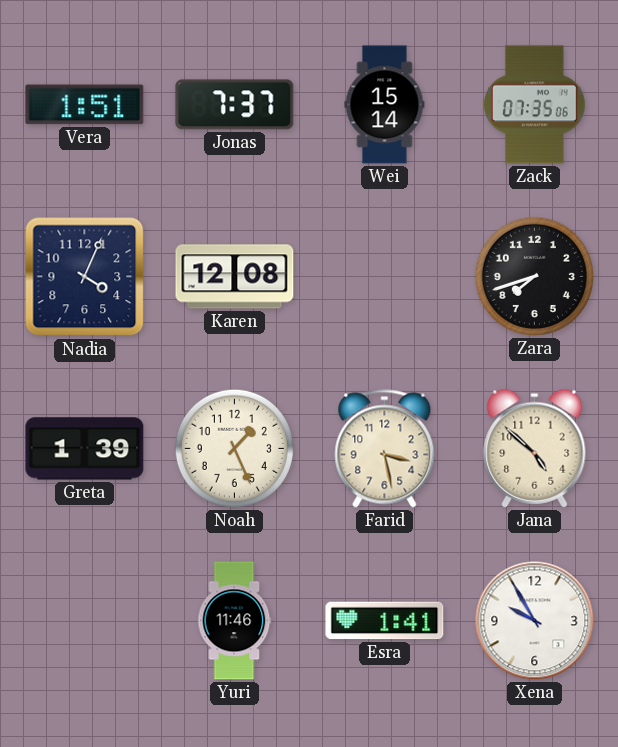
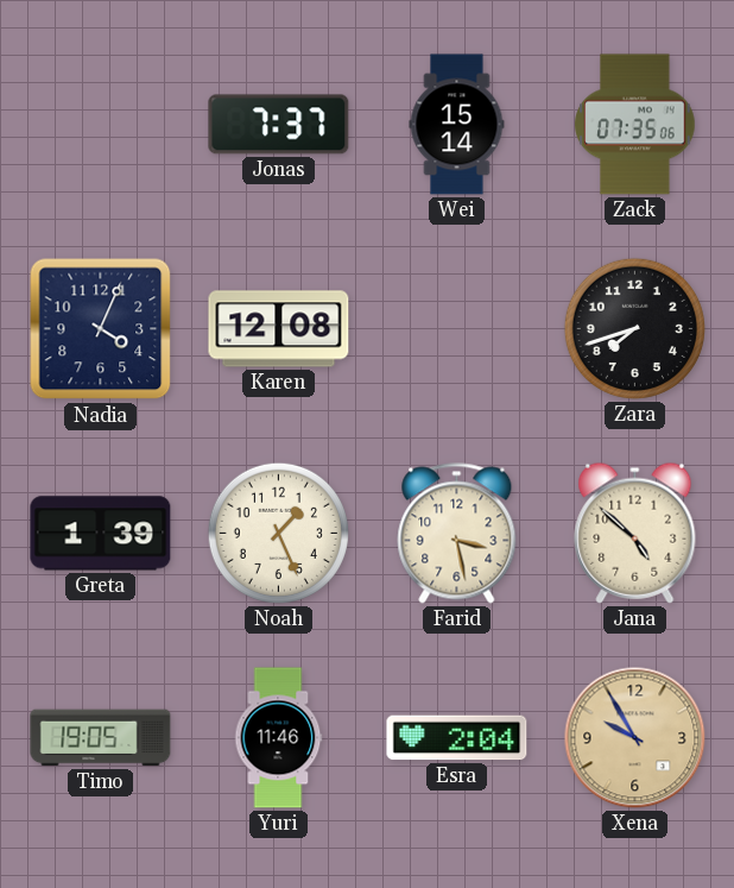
Vera: 1:51 -> none
Timo: none -> 19:05
Esra: 1:41 -> 2:04
Xena dial: white -> champagne
